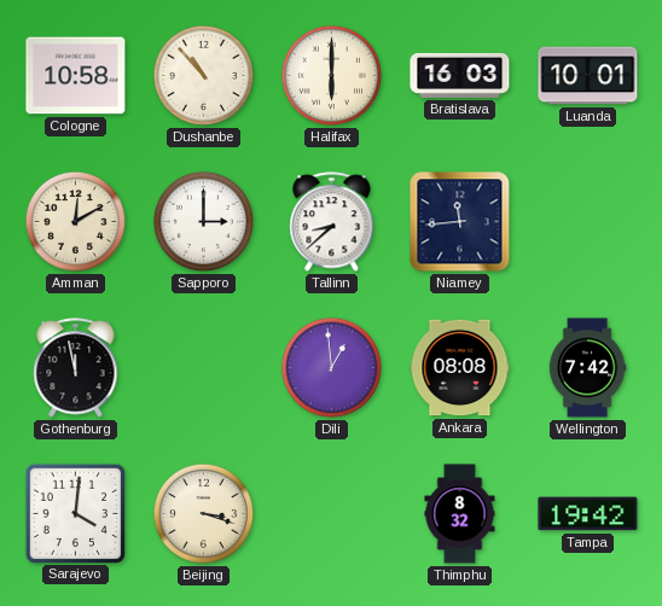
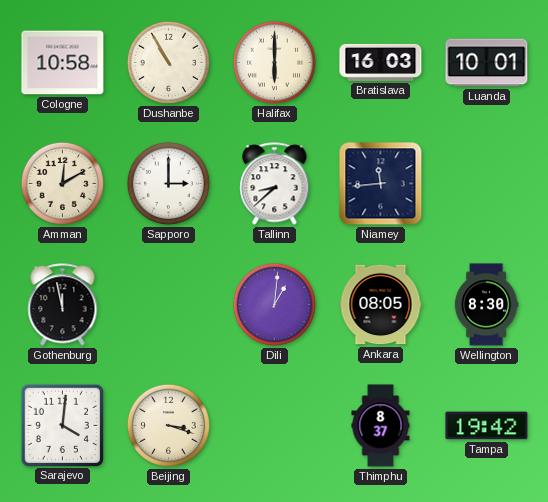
Dushanbe: 10:53 -> 10:55
Dili: 12:59 -> 1:01
Ankara: 08:08 -> 08:05
Wellington: 7:42 -> 8:30
Thimphu: 8:32 -> 8:37
